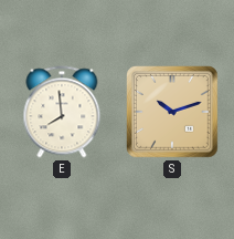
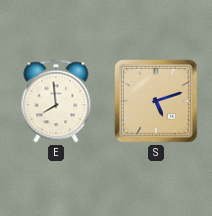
S: 10:12 -> 5:12
